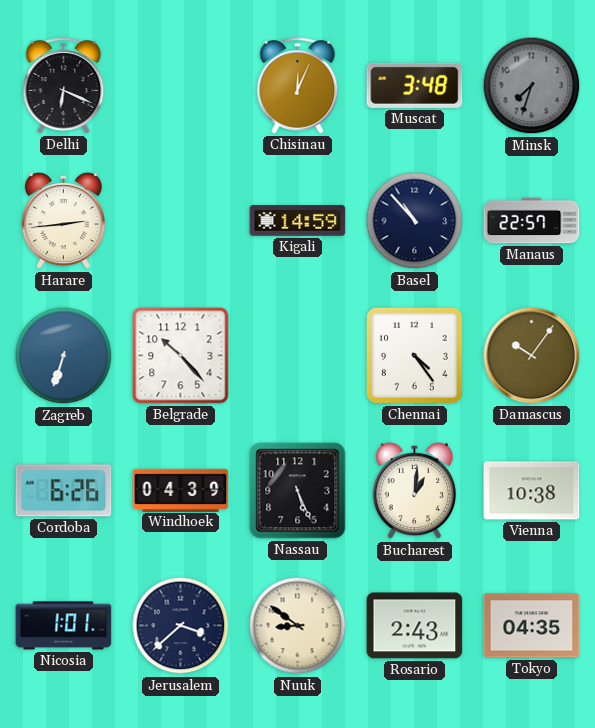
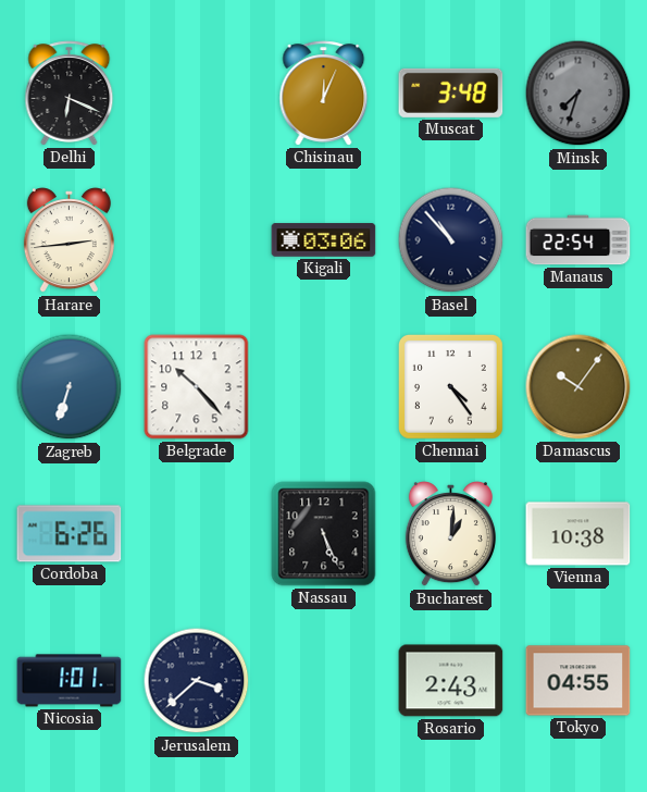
Kigali: 14:59 -> 03:06
Manaus: 22:57 -> 22:54
Windhoek: 04:39 -> none
Nuuk: 8:51 -> none
Tokyo: 04:35 -> 04:55
